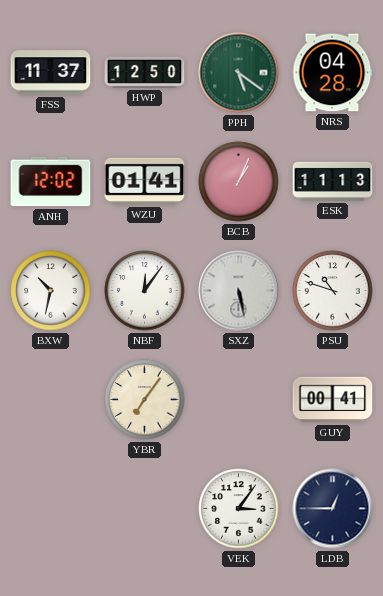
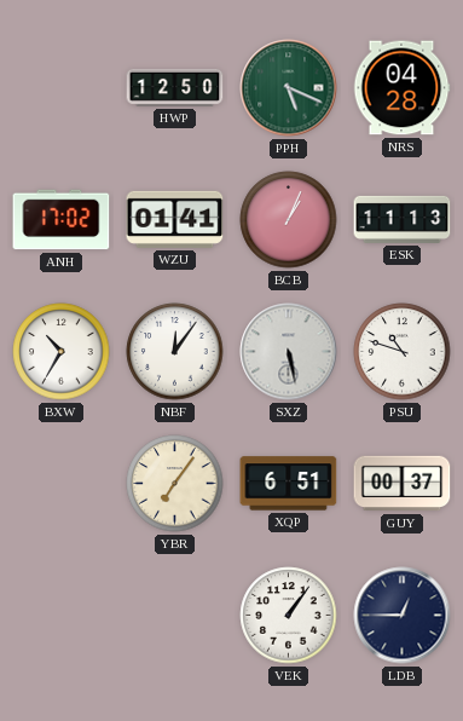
FSS: 11:37 -> none
PPH: 5:21 -> 5:19
ANH: 12:02 -> 17:02
BXW: 10:32 -> 10:35
XQP: none -> 6:51
GUY: 00:41 -> 00:37
VEK: 3:06 -> 1:06
